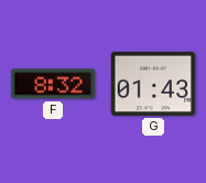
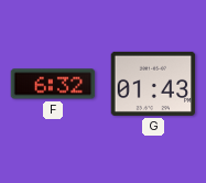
F: 8:32 -> 6:32
